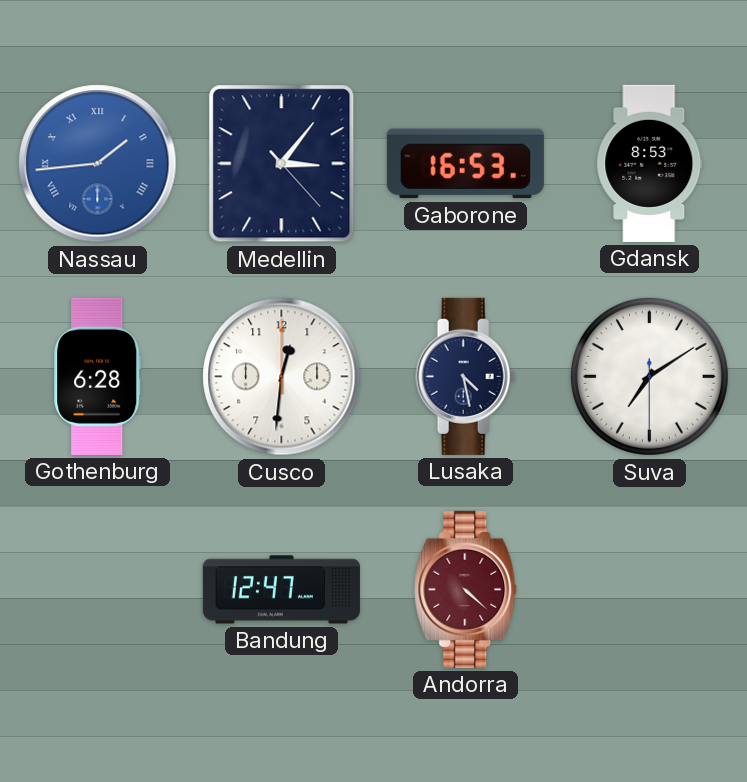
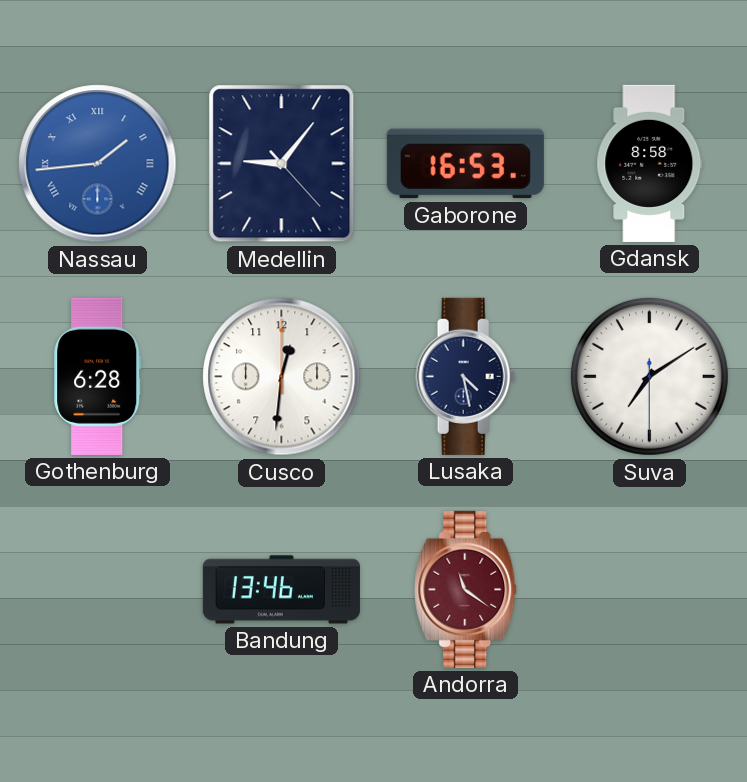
Medellin: 3:06 -> 9:06
Gdansk: 8:53 -> 8:58
Bandung: 12:47 -> 13:46
Andorra: 4:22 -> 11:21
